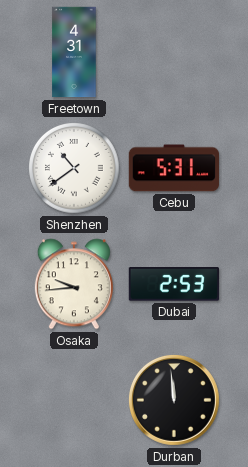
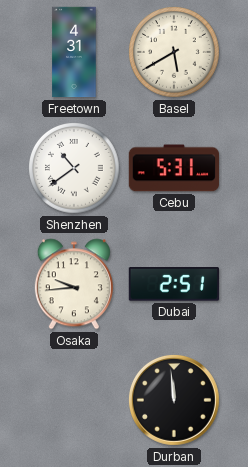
Basel: none -> 5:40
Dubai: 2:53 -> 2:51
